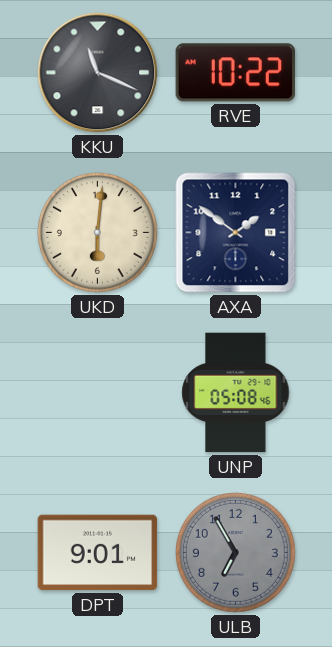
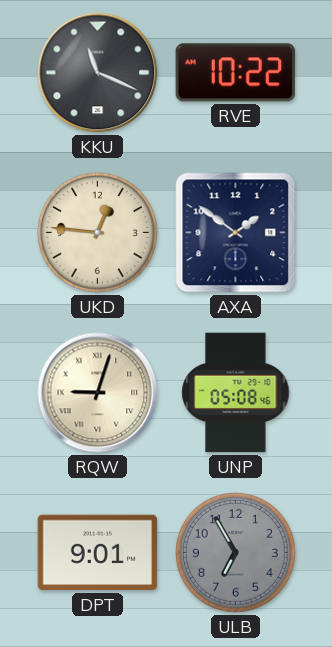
UKD: 6:01 -> 12:46
RQW: none -> 9:03
